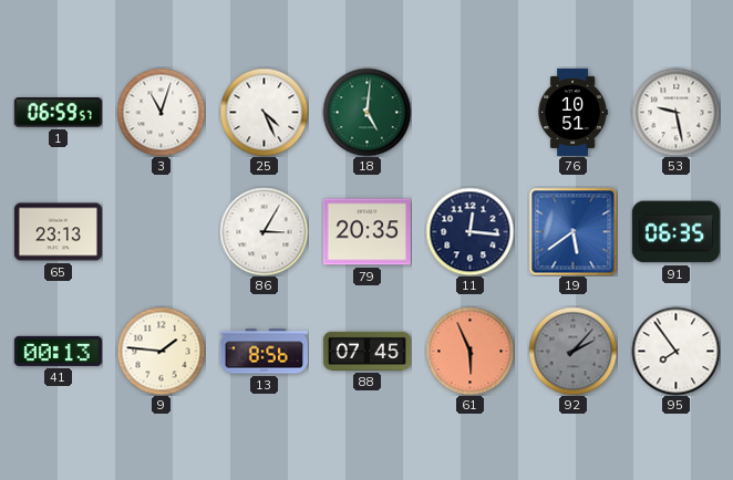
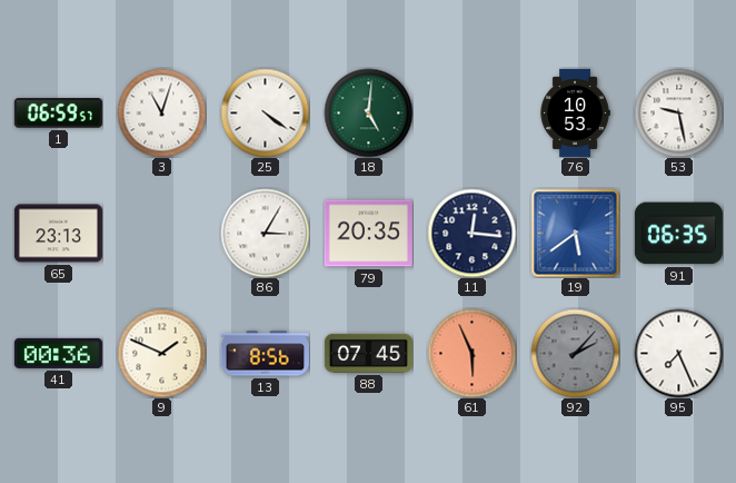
25: 4:26 -> 4:21
76: 10:51 -> 10:53
41: 00:13 -> 00:36
9: 1:46 -> 1:49
95: 7:54 -> 7:26
